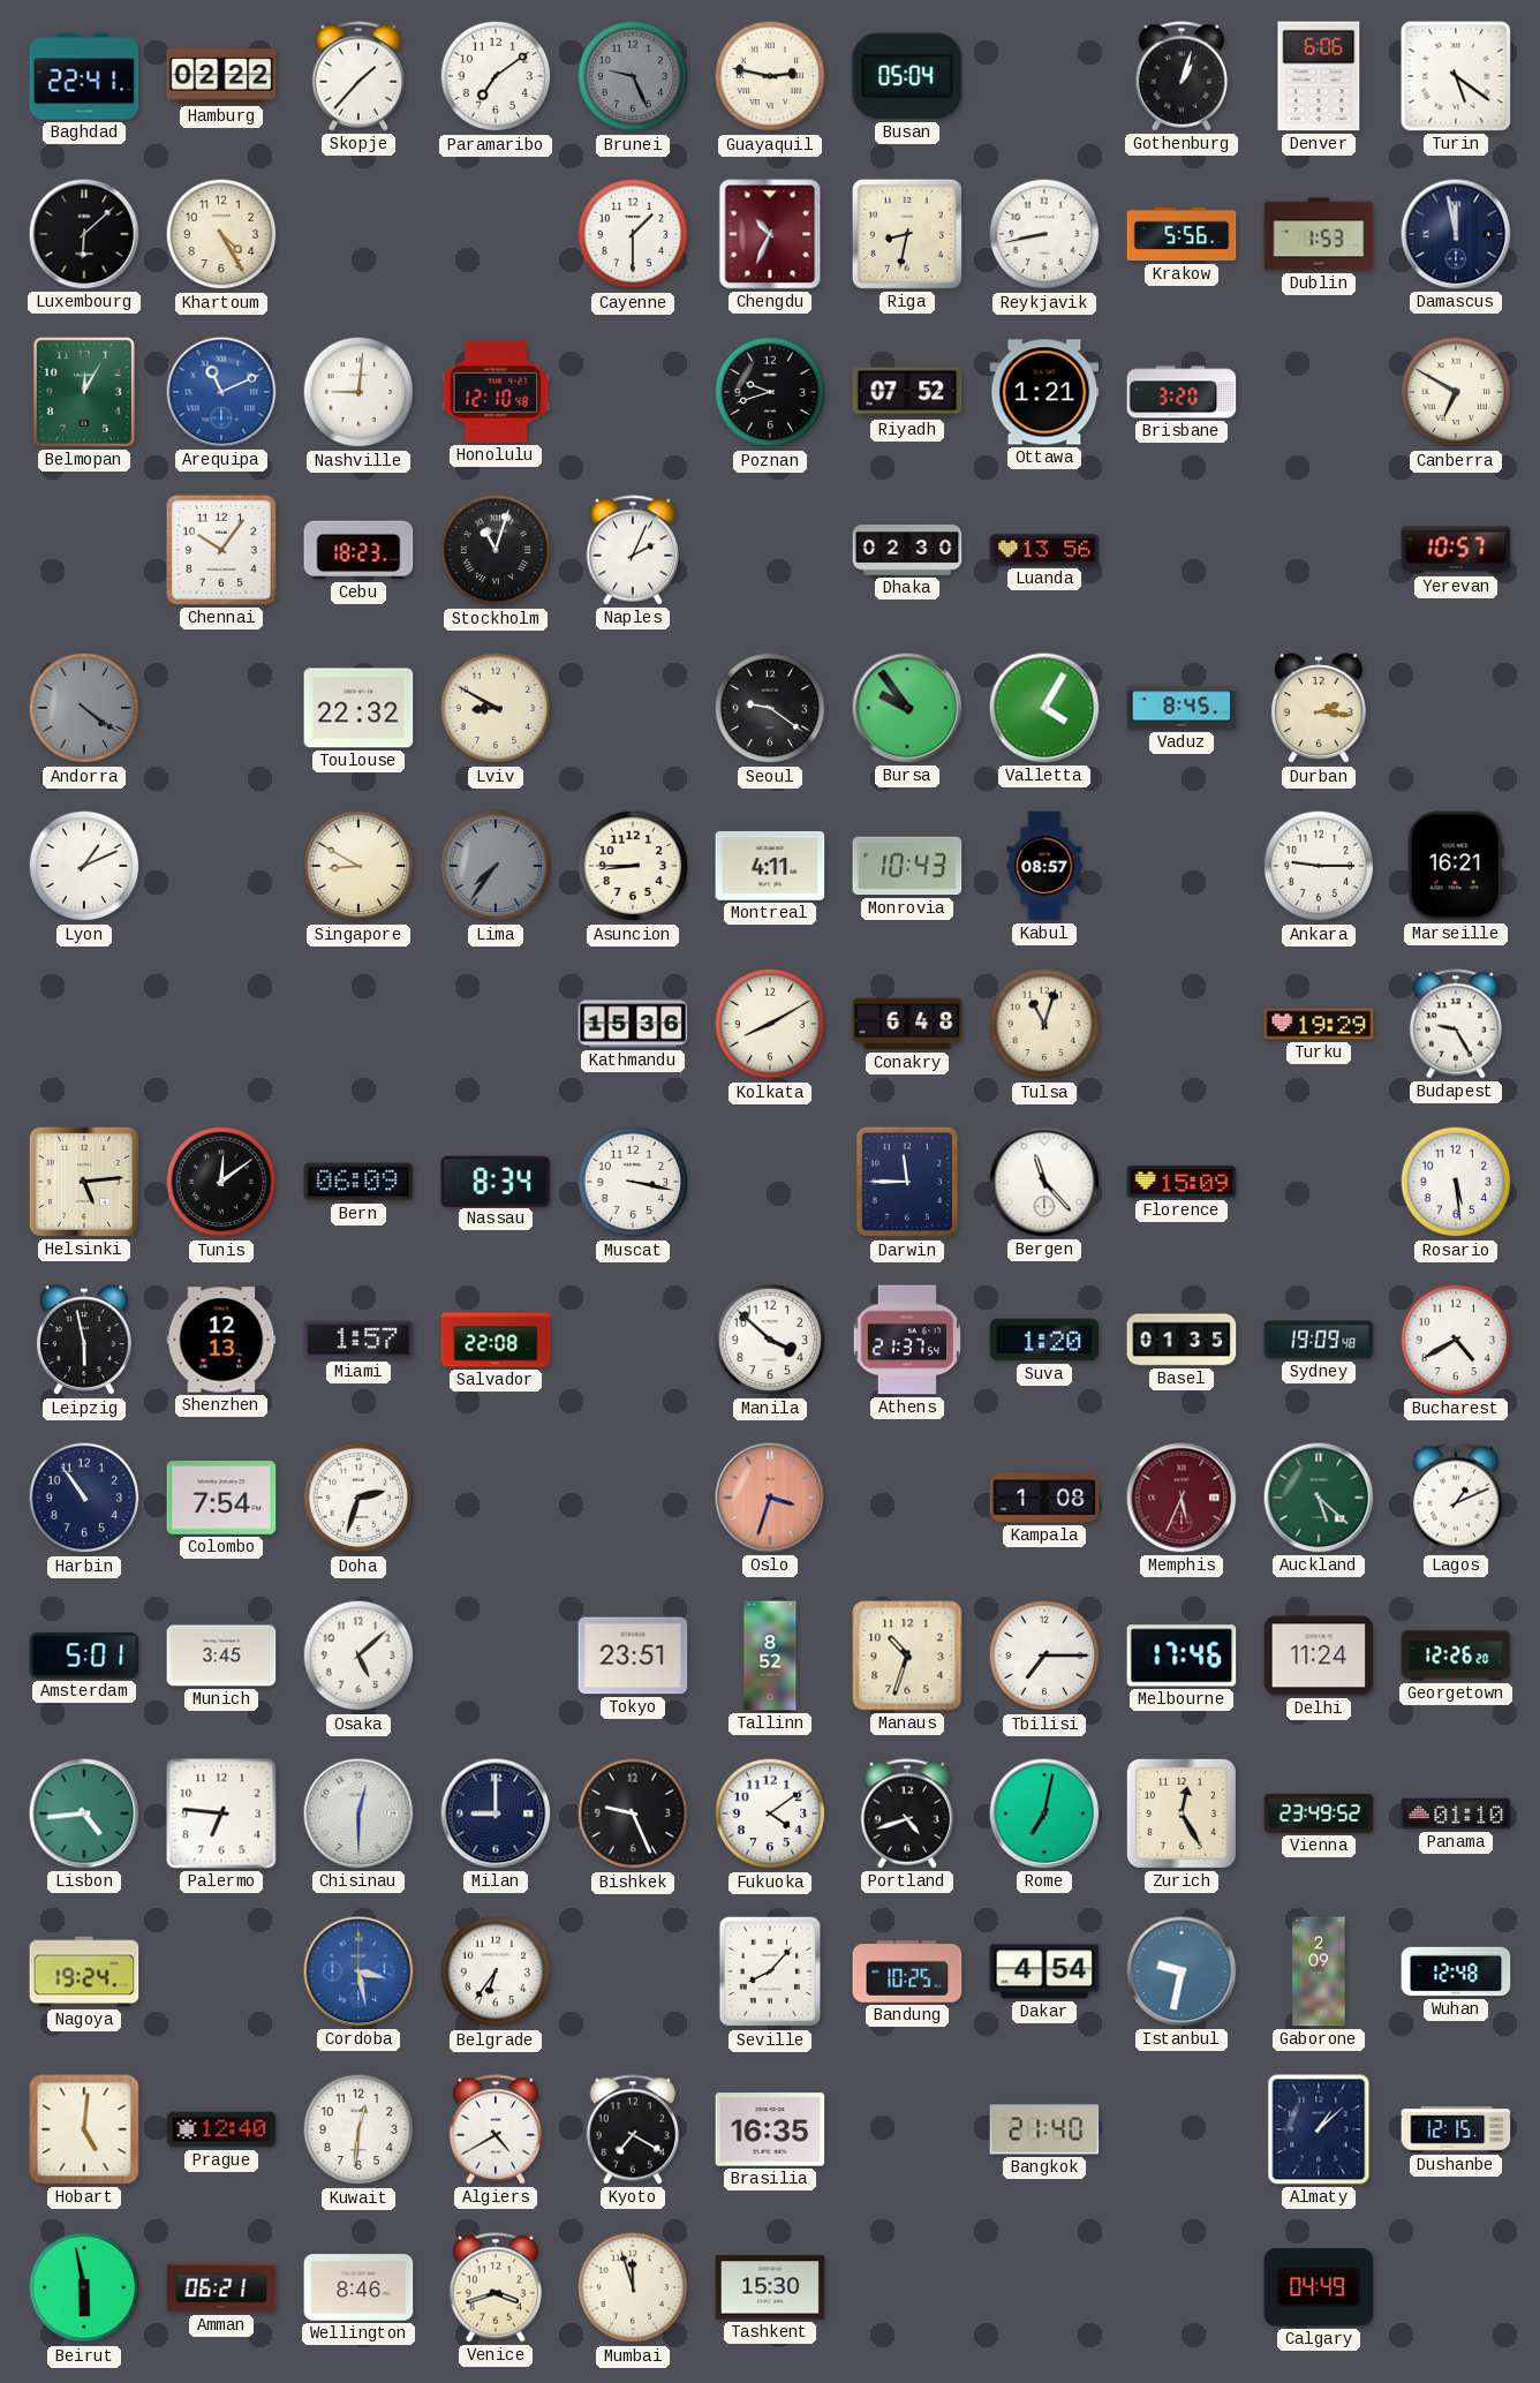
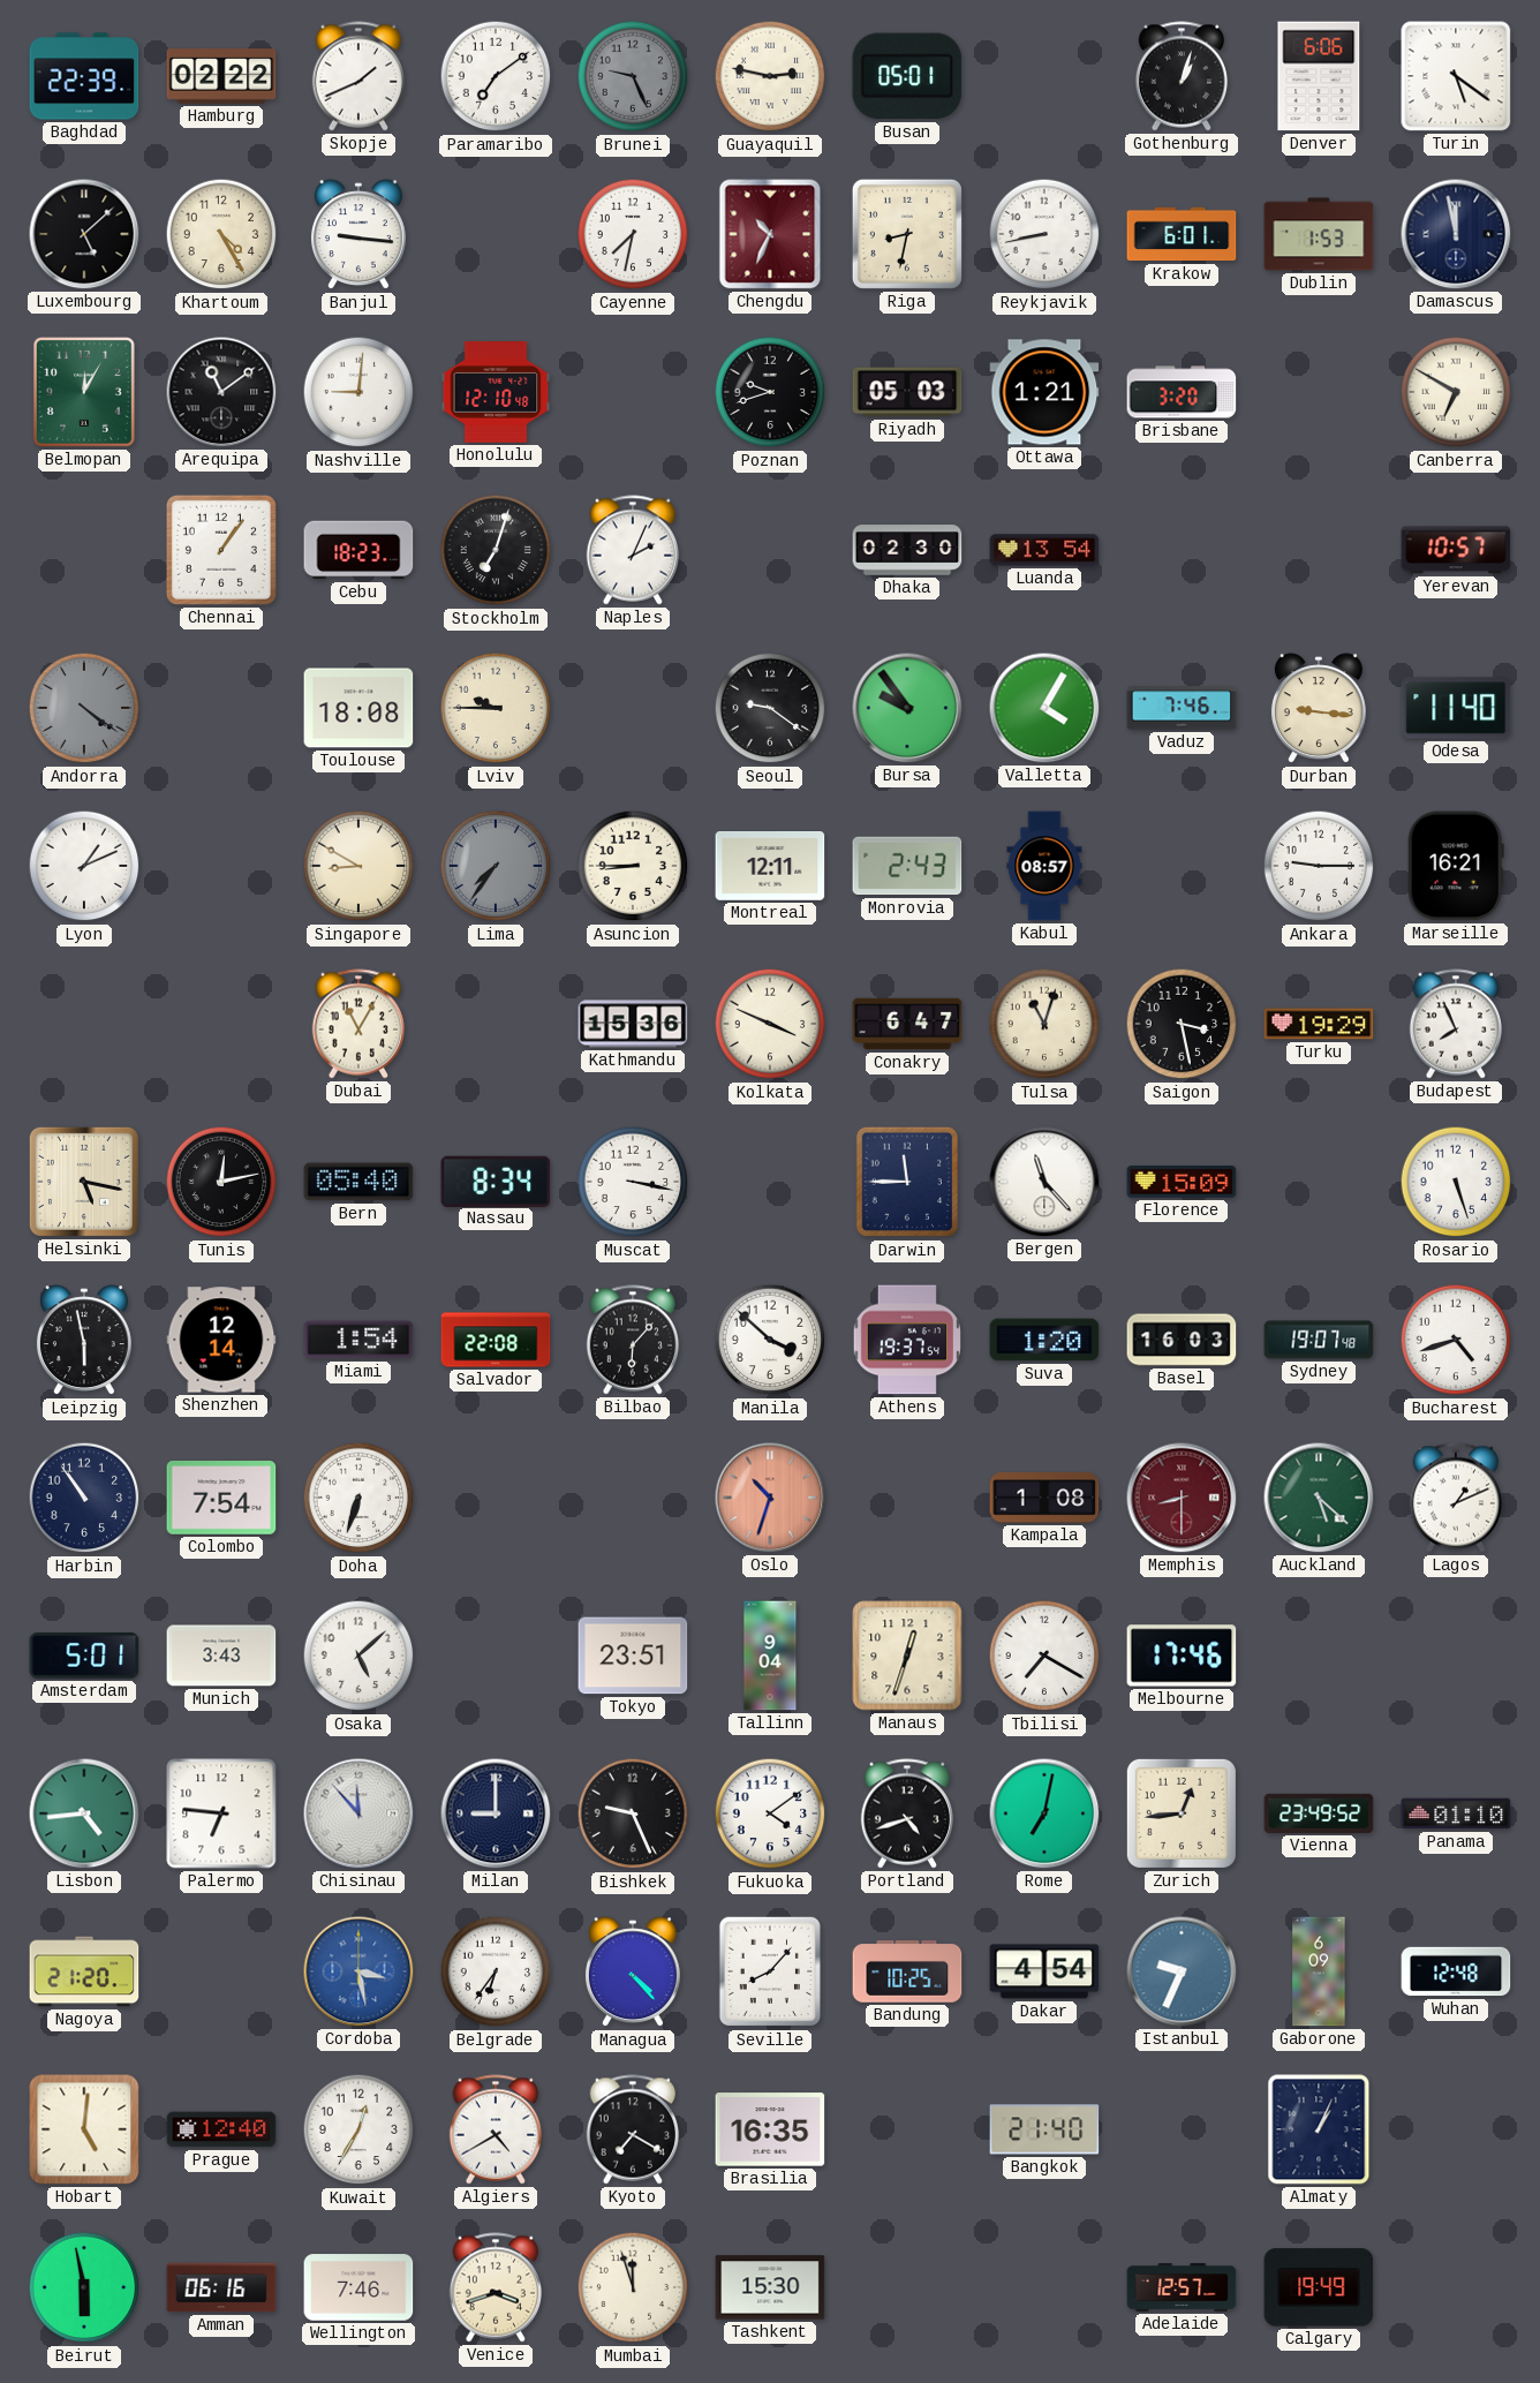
Baghdad: 22:41 -> 22:39
Skopje: 1:37 -> 1:41
Busan: 05:04 -> 05:01
Luxembourg: 6:08 -> 5:08
Banjul: none -> 9:16
Cayenne: 1:30 -> 7:32
Krakow: 5:56 -> 6:01
Arequipa: 11:11 -> 11:09
Arequipa dial: blue -> black
Riyadh: 07:52 -> 05:03
Chennai: 10:06 -> 1:06
Stockholm: 11:03 -> 7:03
Luanda: 13:56 -> 13:54
Toulouse: 22:32 -> 18:08
Lviv: 8:50 -> 9:45
Vaduz: 8:45 -> 7:46
Durban: 2:16 -> 9:16
Odesa: none -> 11:40
Montreal: 4:11 -> 12:11
Monrovia: 10:43 -> 2:43
Dubai: none -> 11:05
Kolkata: 8:10 -> 3:49
Conakry: 6:48 -> 6:47
Saigon: none -> 3:28
Budapest: 9:25 -> 7:56
Helsinki: 5:14 -> 5:17
Tunis: 12:09 -> 12:13
Bern: 06:09 -> 05:40
Rosario: 5:29 -> 5:27
Shenzhen: 12:13 -> 12:14
Miami: 1:57 -> 1:54
Bilbao: none -> 6:07
Athens: 21:37 -> 19:37
Basel: 01:35 -> 16:03
Sydney: 19:09 -> 19:07
Bucharest: 4:40 -> 4:42
Doha: 2:33 -> 6:33
Oslo: 3:33 -> 10:33
Memphis: 5:34 -> 8:30
Munich: 3:45 -> 3:43
Tallinn: 8:52 -> 9:04
Manaus: 10:33 -> 12:33
Tbilisi: 7:15 -> 7:20
Delhi: 11:24 -> none
Georgetown: 12:26 -> none
Chisinau: 12:30 -> 11:53
Zurich: 12:25 -> 12:44
Nagoya: 19:24 -> 21:20
Managua: none -> 4:23
Istanbul: 9:32 -> 9:34
Gaborone: 2:09 -> 6:09
Kuwait: 12:31 -> 12:35
Almaty: 1:08 -> 1:04
Dushanbe: 12:15 -> none
Amman: 06:21 -> 06:16
Wellington: 8:46 -> 7:46
Adelaide: none -> 12:57
Calgary: 04:49 -> 19:49
